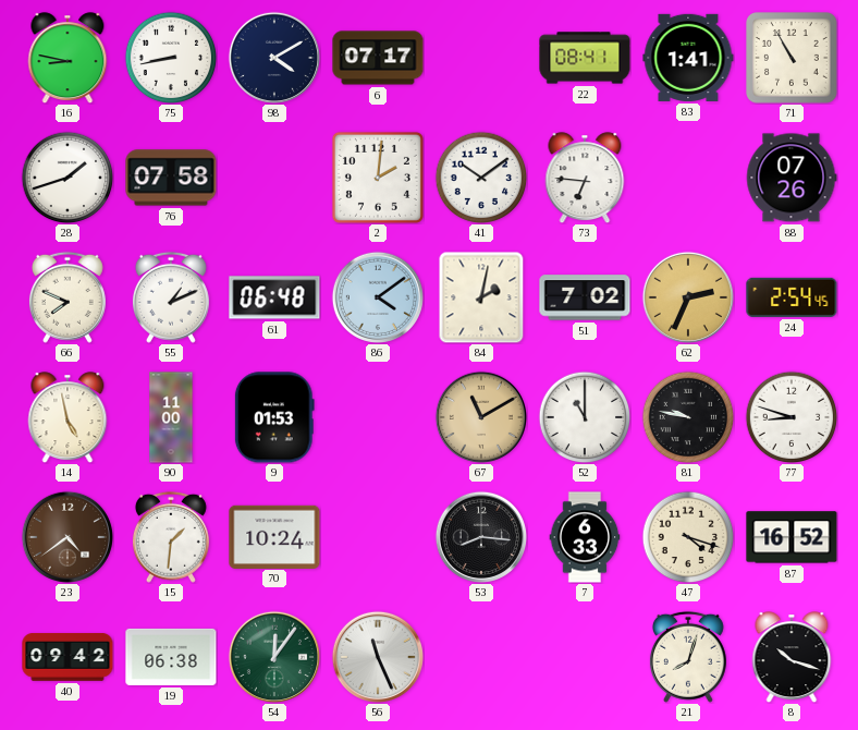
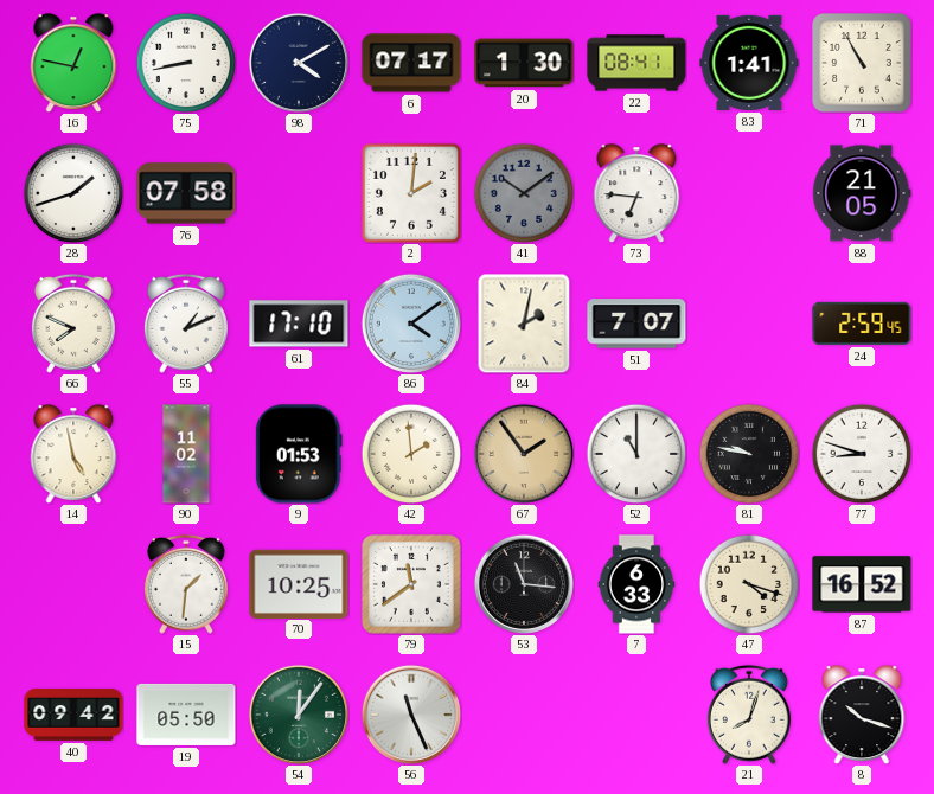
16: 8:47 -> 12:47
20: none -> 1:30
41 dial: white -> grey
88: 07:26 -> 21:05
61: 06:48 -> 17:10
51: 7:02 -> 7:07
62: 2:34 -> none
24: 2:54 -> 2:59
90: 11:00 -> 11:02
42: none -> 1:59
67: 11:10 -> 1:54
23: 4:39 -> none
70: 10:24 -> 10:25
79: none -> 11:39
53: 8:16 -> 11:16
19: 06:38 -> 05:50
